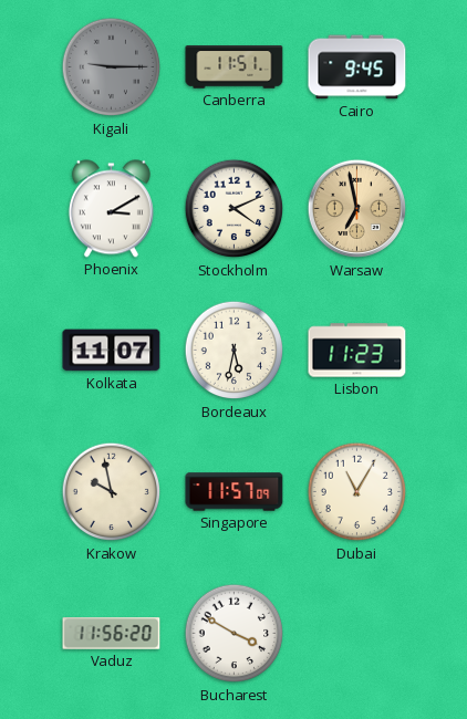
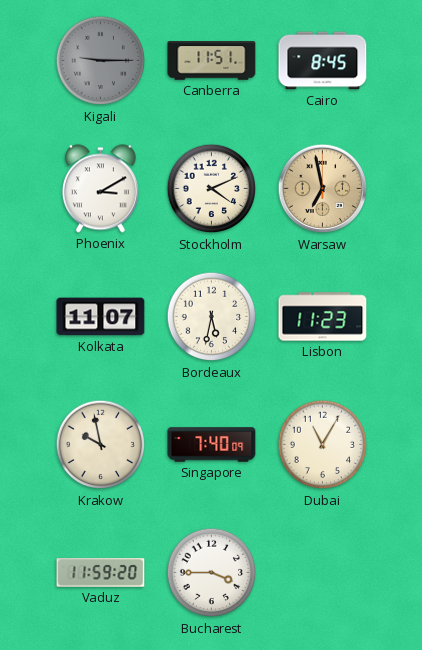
Cairo: 9:45 -> 8:45
Singapore: 11:57 -> 7:40
Vaduz: 11:56 -> 11:59
Bucharest: 3:50 -> 3:45
